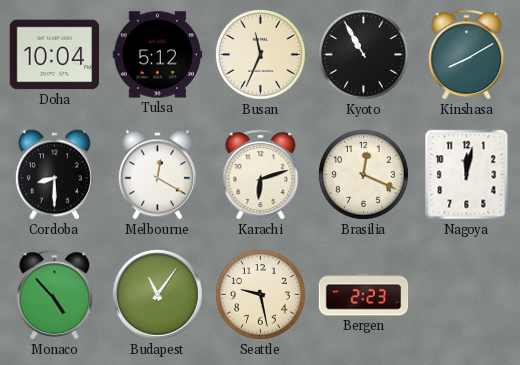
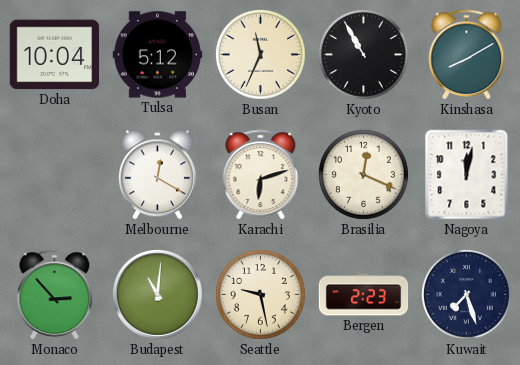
Cordoba: 8:30 -> none
Monaco: 4:53 -> 2:53
Budapest: 11:06 -> 11:01
Kuwait: none -> 7:27
